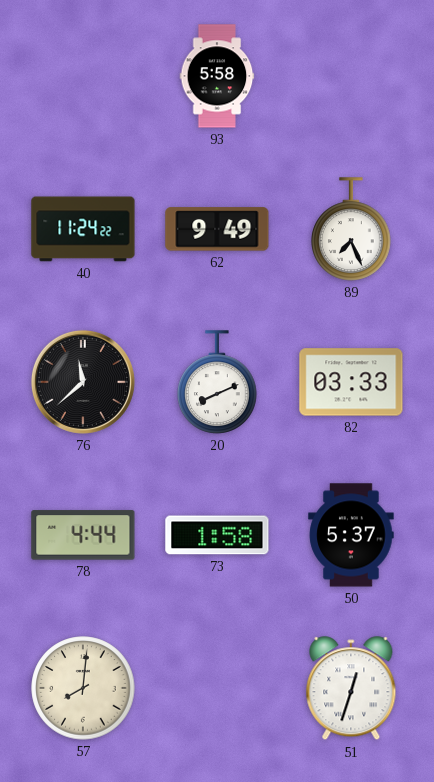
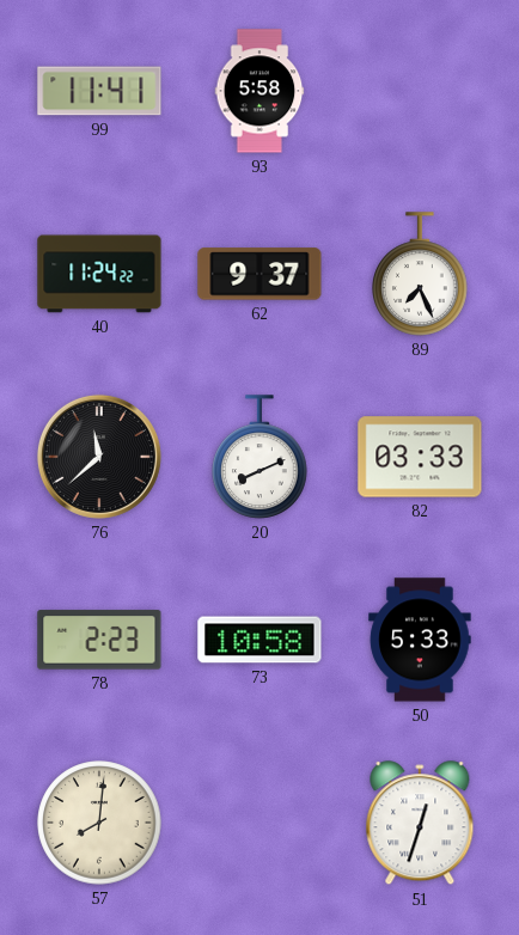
99: none -> 11:41
62: 9:49 -> 9:37
78: 4:44 -> 2:23
73: 1:58 -> 10:58
50: 5:37 -> 5:33
